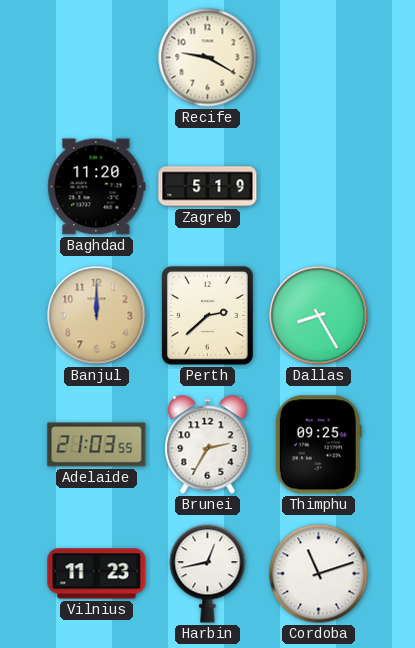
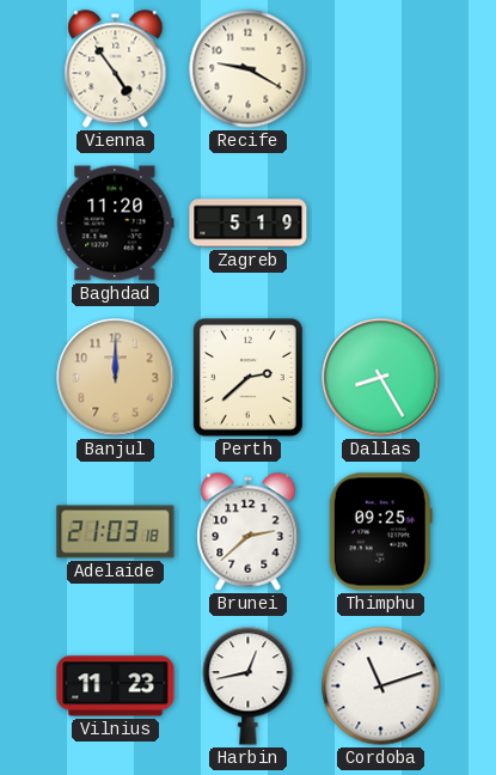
Vienna: none -> 4:54
Adelaide: 21:03:55 -> 21:03:18
Brunei: 2:35 -> 2:38
